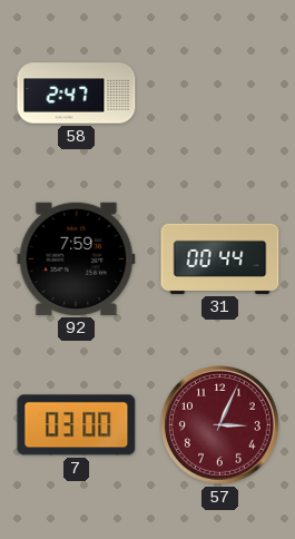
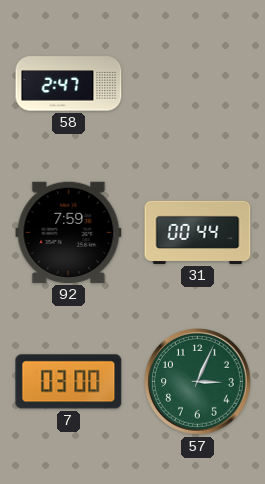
57 dial: burgundy -> green
